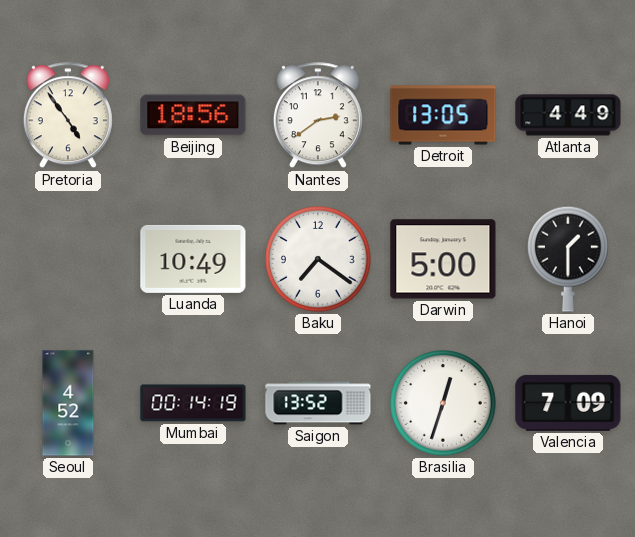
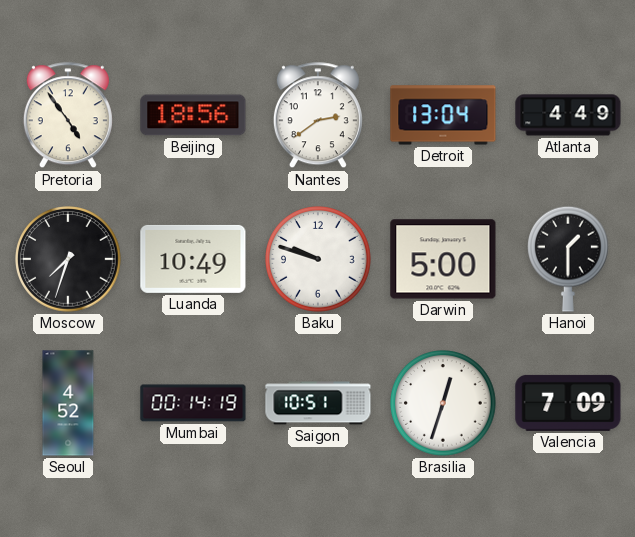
Detroit: 13:05 -> 13:04
Moscow: none -> 7:33
Baku: 7:21 -> 9:48
Saigon: 13:52 -> 10:51
